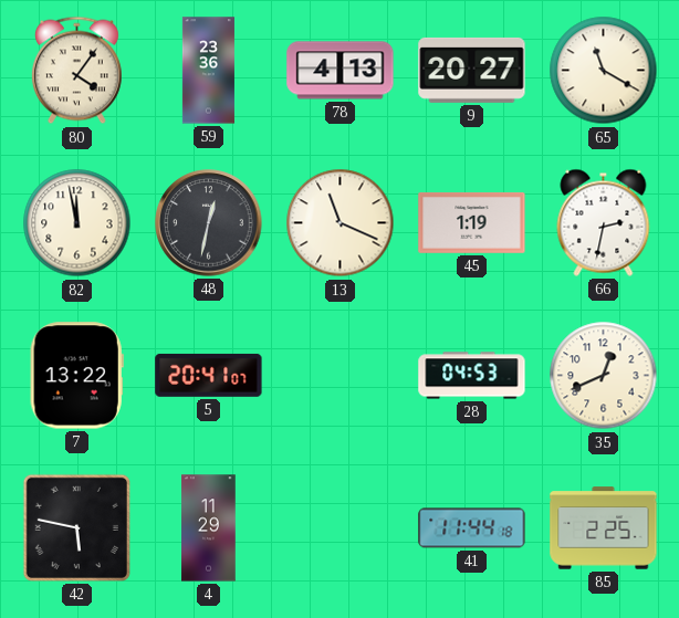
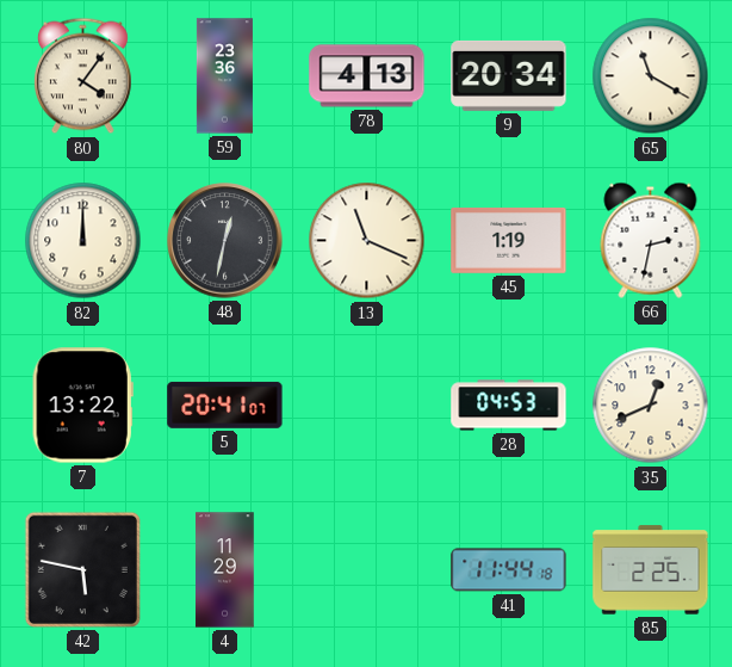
9: 20:27 -> 20:34
82: 11:58 -> 12:00
